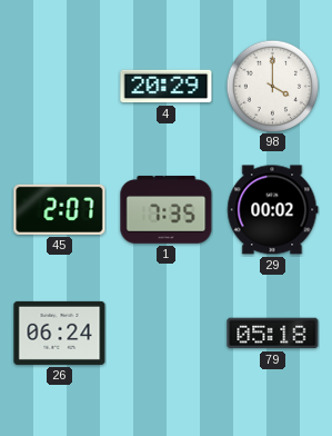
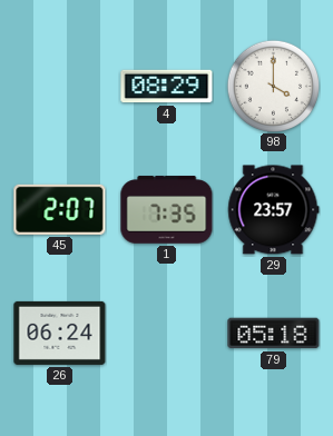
4: 20:29 -> 08:29
29: 00:02 -> 23:57
